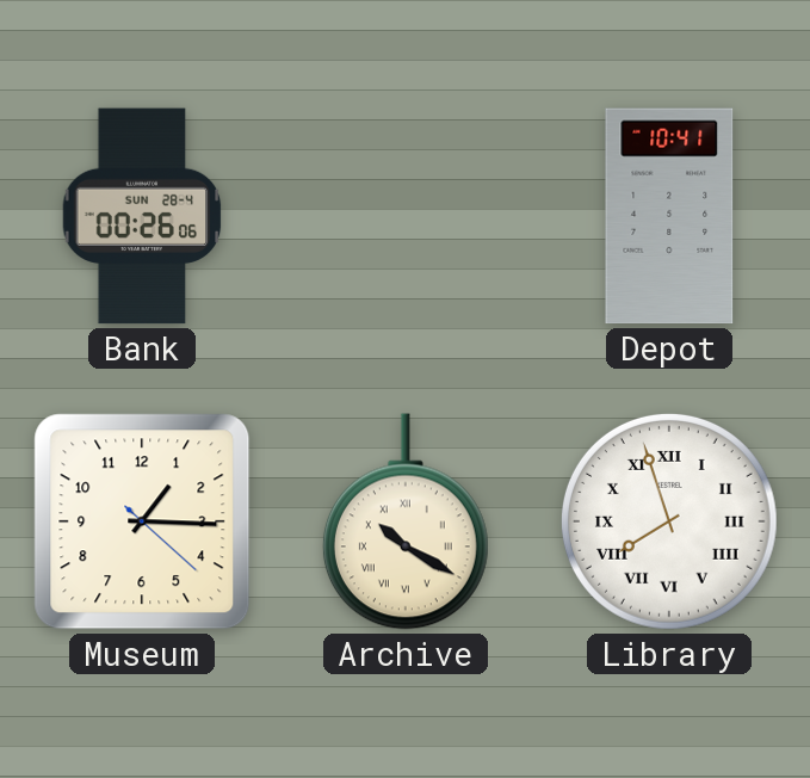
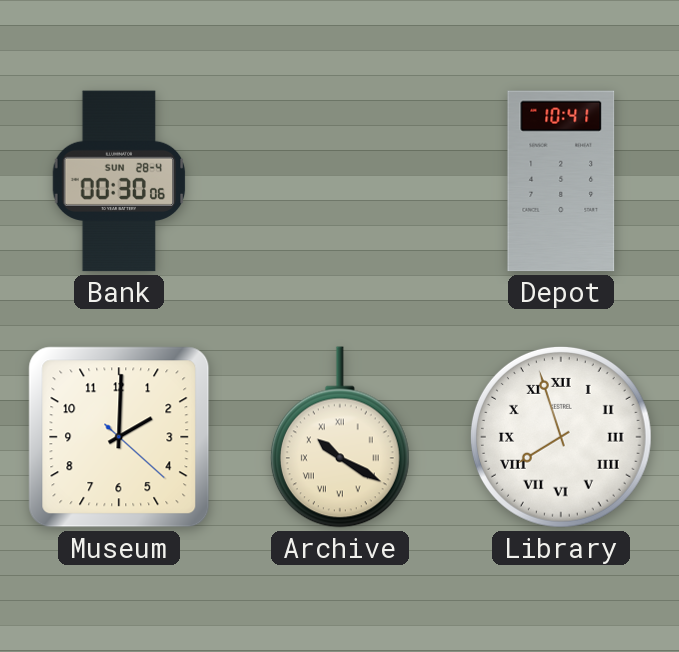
Bank: 00:26 -> 00:30
Museum: 1:15 -> 2:00
